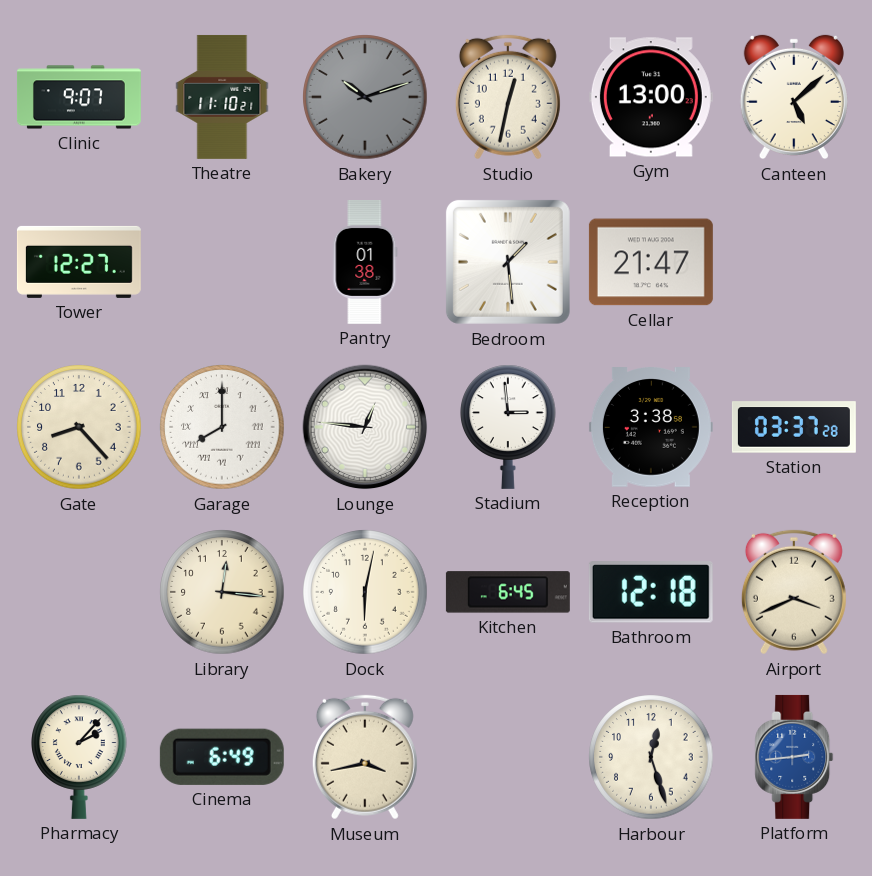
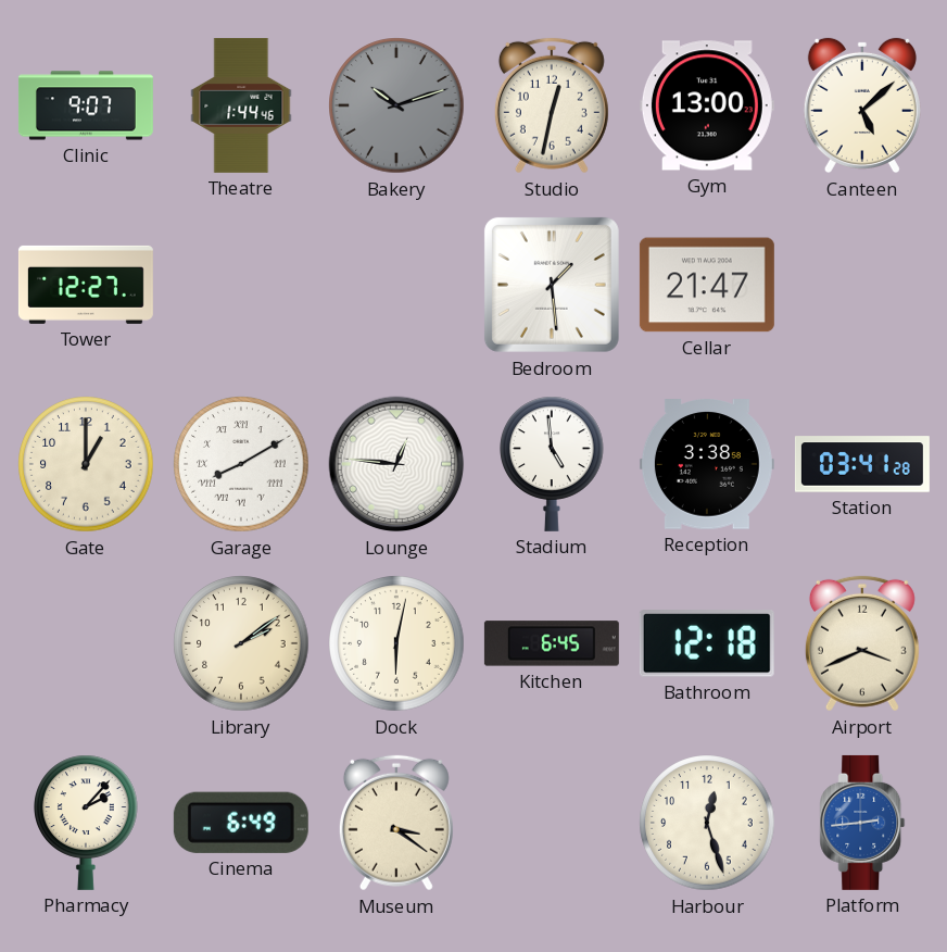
Theatre: 11:10 -> 1:44
Pantry: 01:38 -> none
Gate: 8:23 -> 1:00
Garage: 8:00 -> 8:10
Stadium: 2:59 -> 4:59
Station: 03:37 -> 03:41
Library: 12:16 -> 2:09
Museum: 3:43 -> 3:21
